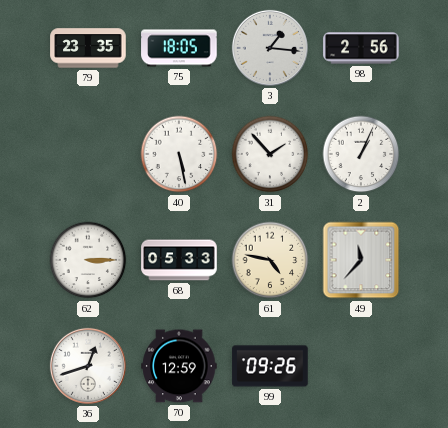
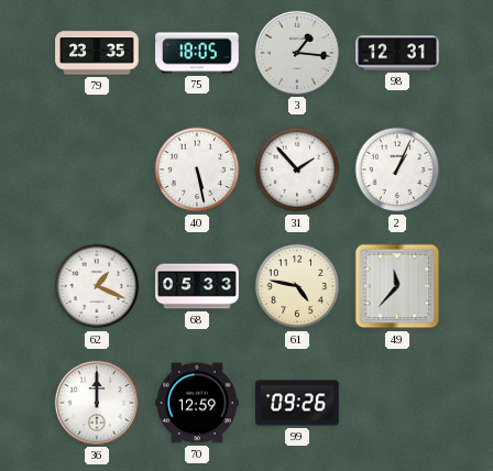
98: 2:56 -> 12:31
62: 3:15 -> 1:19
36: 12:42 -> 12:00
